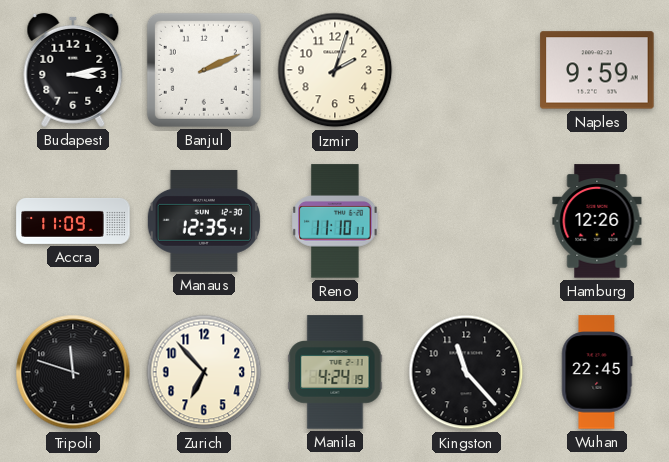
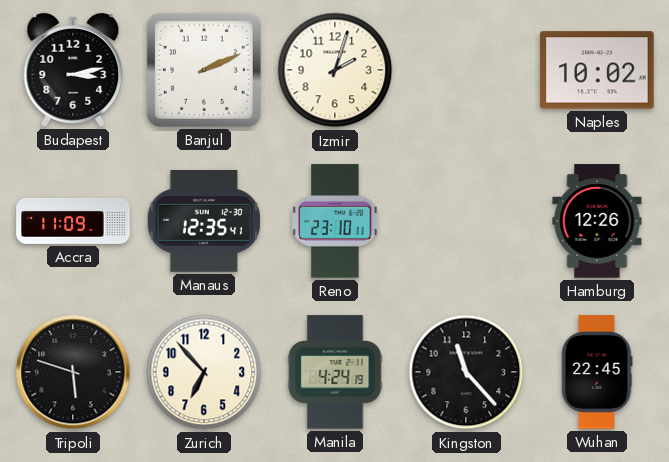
Naples: 9:59 -> 10:02
Reno: 11:10 -> 23:10
Tripoli: 11:48 -> 5:48
